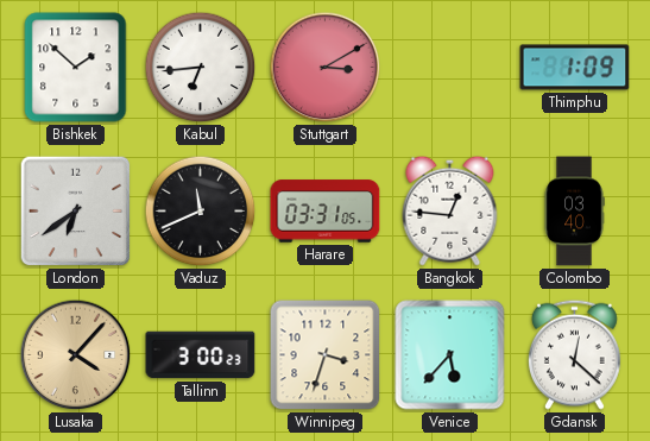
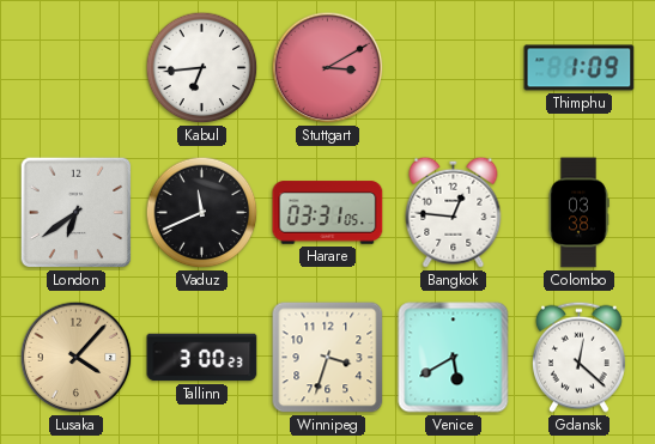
Bishkek: 1:52 -> none
Colombo: 03:40 -> 03:38
Venice: 5:37 -> 5:40
